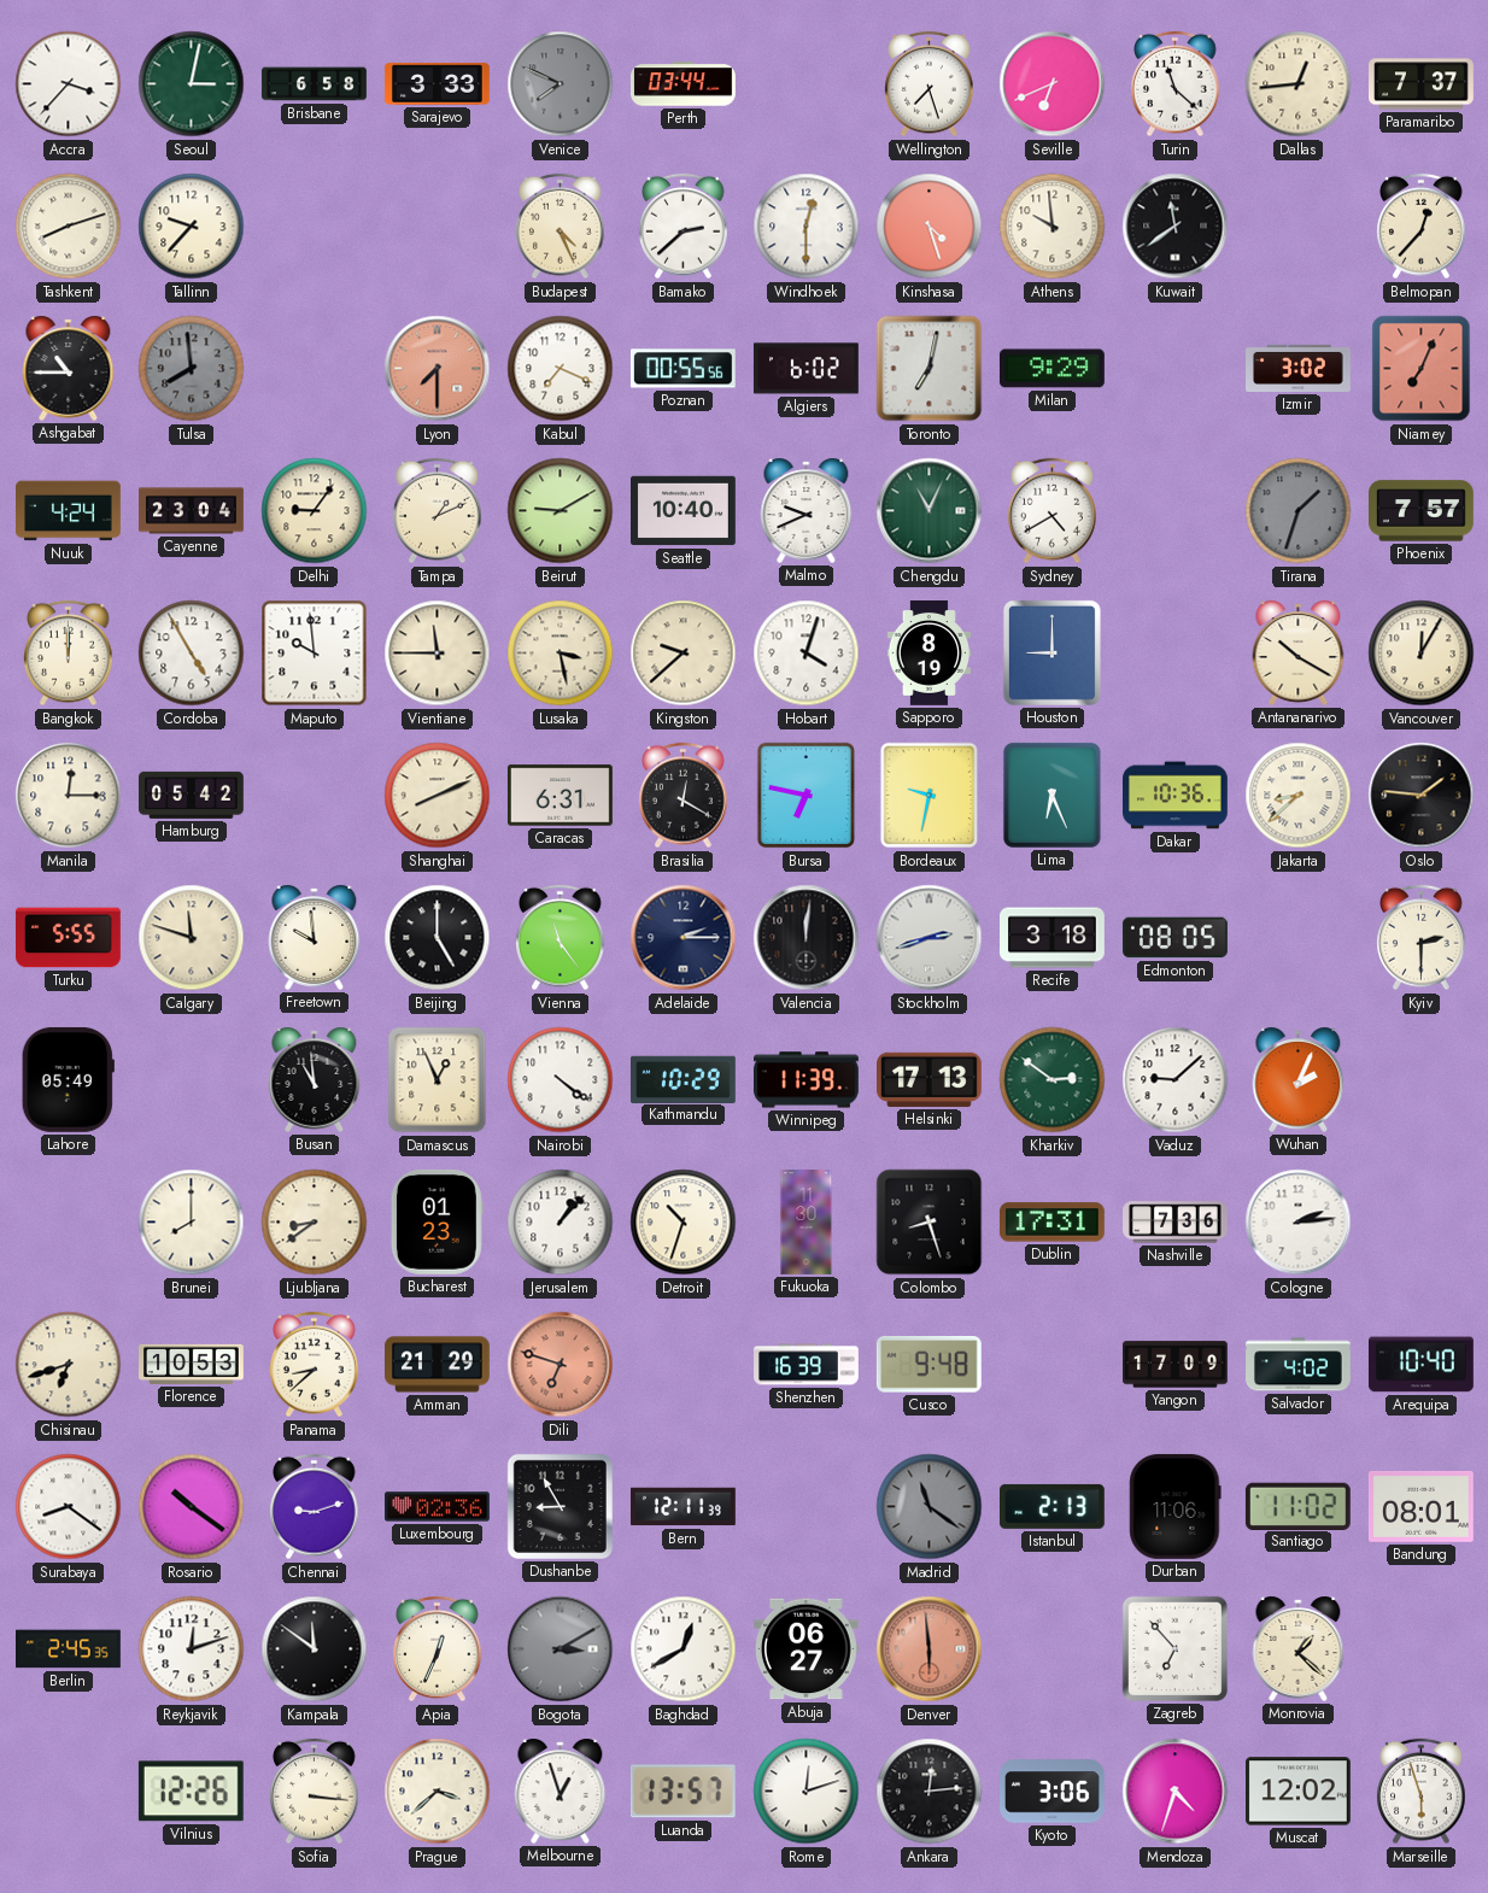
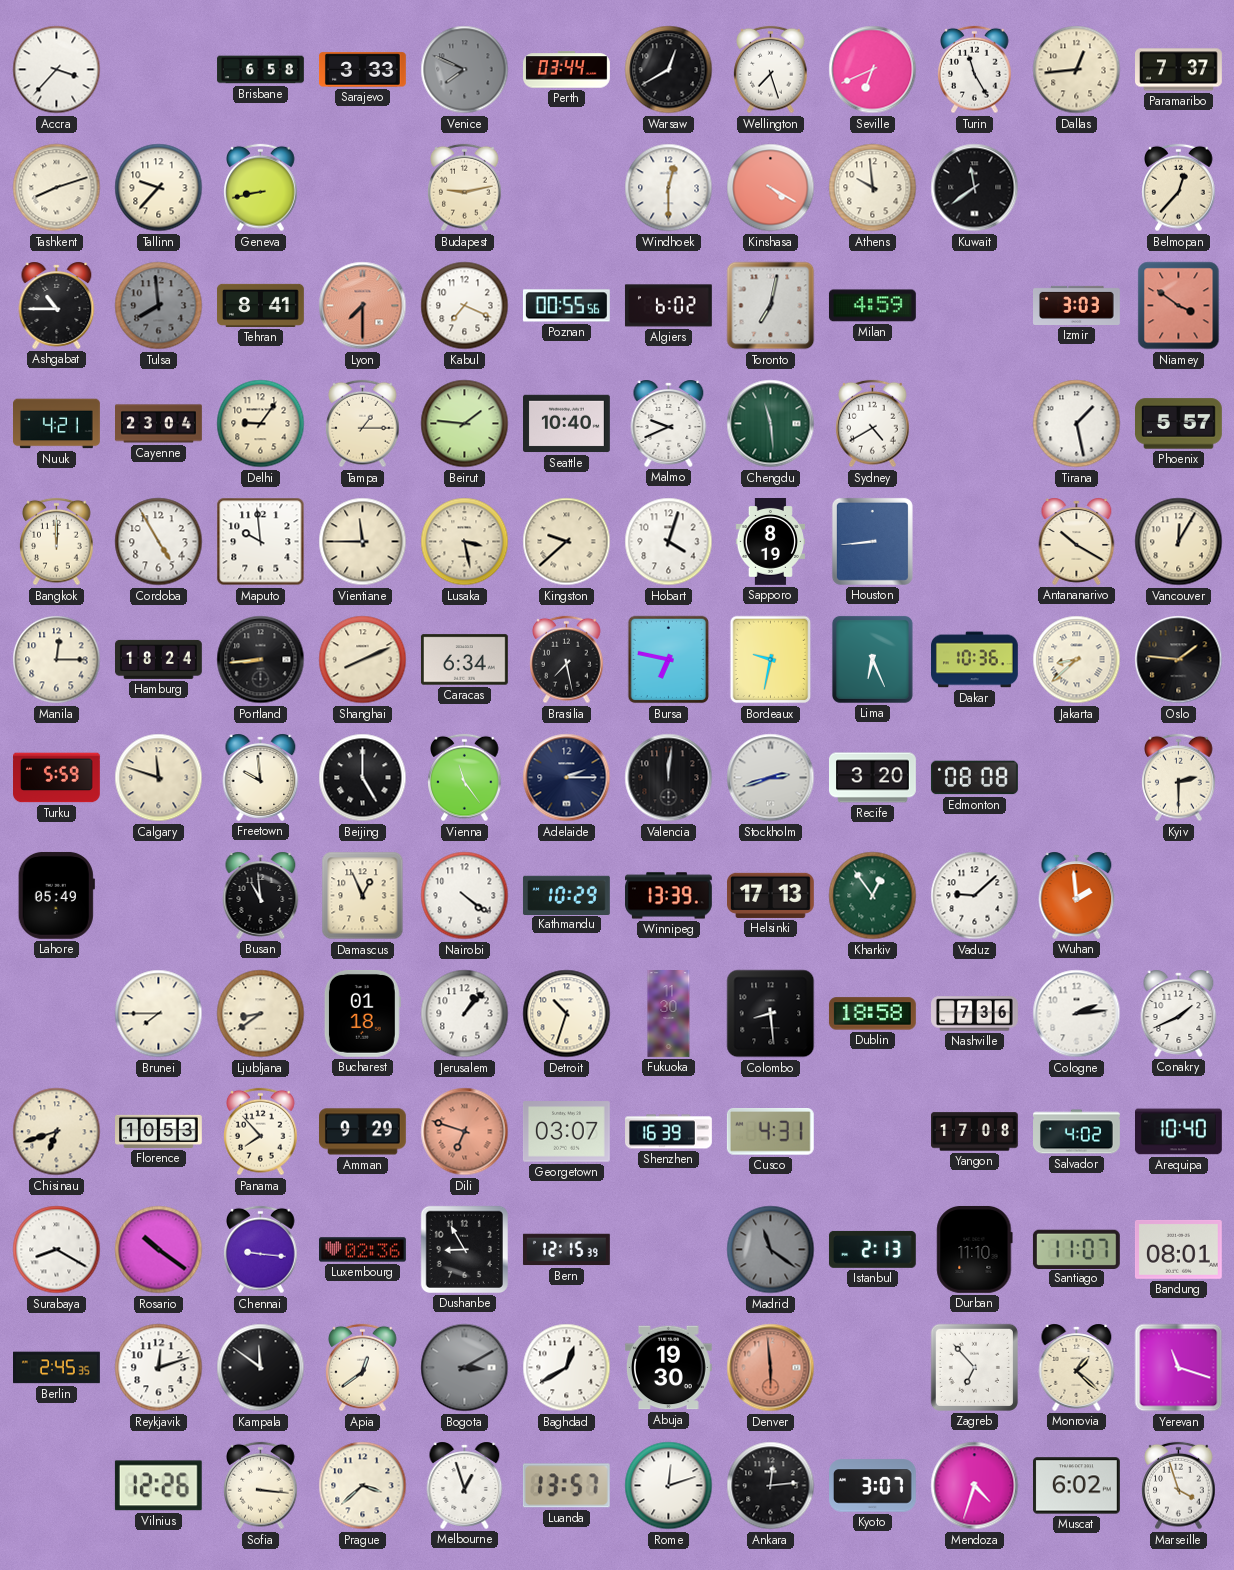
Seoul: 3:02 -> none
Warsaw: none -> 12:40
Turin: 11:22 -> 11:25
Geneva: none -> 8:43
Budapest: 4:26 -> 9:13
Bamako: 2:38 -> none
Kinshasa: 4:27 -> 4:20
Tehran: none -> 8:41
Milan: 9:29 -> 4:59
Izmir: 3:02 -> 3:03
Niamey: 7:04 -> 3:51
Nuuk: 4:24 -> 4:21
Tampa: 1:11 -> 1:15
Beirut: 9:10 -> 1:46
Chengdu: 11:04 -> 11:29
Tirana: 1:33 -> 1:28
Tirana dial: grey -> white
Phoenix: 7:57 -> 5:57
Houston: 9:00 -> 8:44
Hamburg: 05:42 -> 18:24
Portland: none -> 8:44
Caracas: 6:31 -> 6:34
Brasilia: 12:20 -> 7:28
Turku: 5:55 -> 5:59
Recife: 3:18 -> 3:20
Edmonton: 08:05 -> 08:08
Winnipeg: 11:39 -> 13:39
Kharkiv: 2:51 -> 12:54
Wuhan: 2:04 -> 1:59
Brunei: 8:00 -> 7:45
Bucharest: 01:23 -> 01:18
Colombo: 8:27 -> 8:29
Dublin: 17:31 -> 18:58
Conakry: none -> 1:41
Panama: 8:38 -> 7:53
Amman: 21:29 -> 9:29
Georgetown: none -> 03:07
Cusco: 9:48 -> 4:31
Yangon: 17:09 -> 17:08
Surabaya: 8:21 -> 8:20
Chennai: 9:12 -> 9:16
Bern: 12:11 -> 12:15
Durban: 11:06 -> 11:10
Santiago: 11:02 -> 11:07
Apia: 12:34 -> 12:39
Abuja: 06:27 -> 19:30
Yerevan: none -> 11:18
Kyoto: 3:06 -> 3:07
Muscat: 12:02 -> 6:02
Marseille: 5:57 -> 3:57
